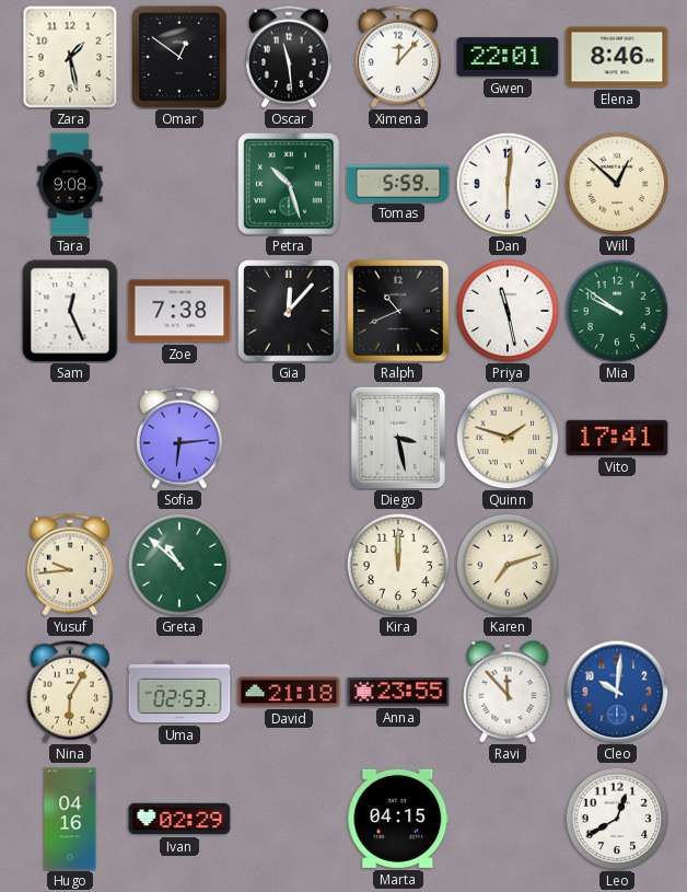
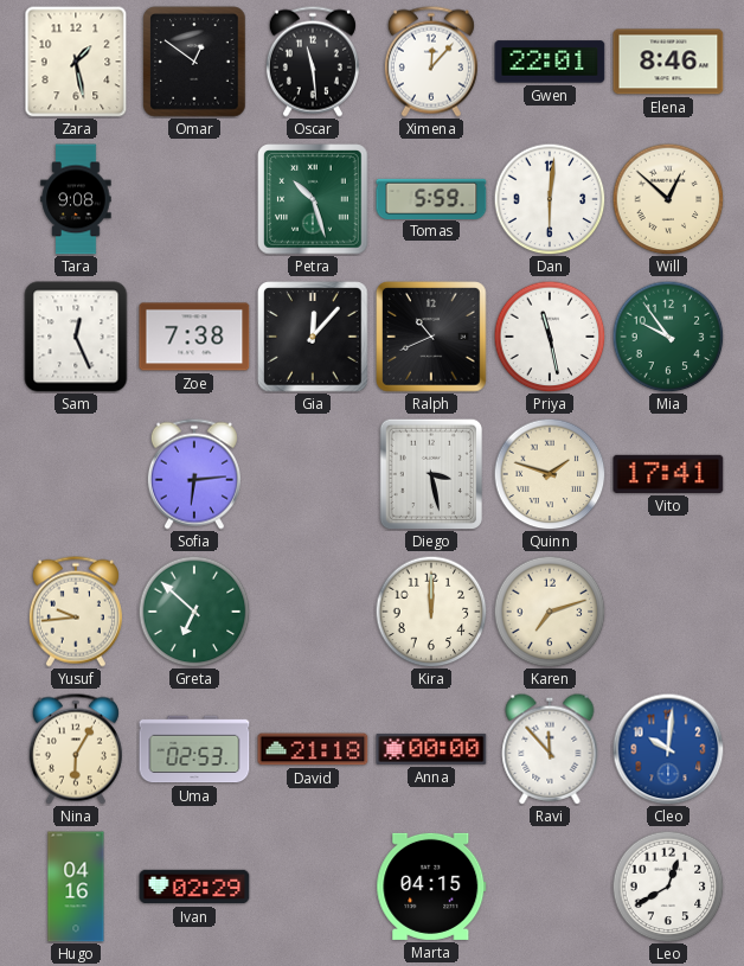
Mia: 9:51 -> 9:54
Greta: 10:52 -> 6:52
Anna: 23:55 -> 00:00
